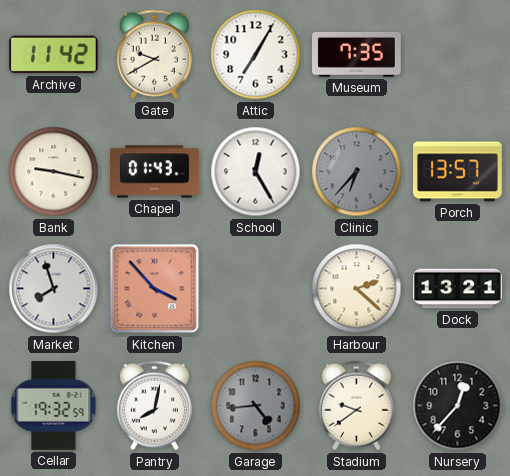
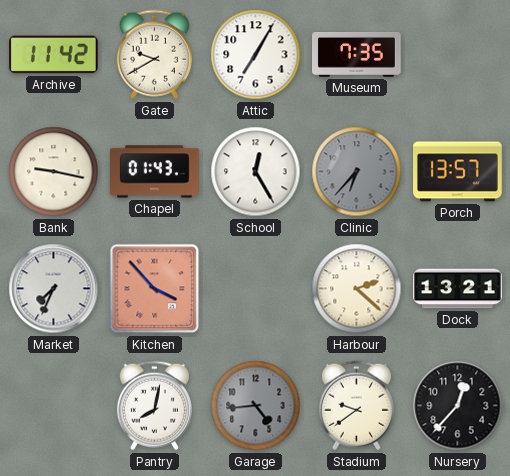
Market: 7:57 -> 7:34
Cellar: 19:32 -> none
